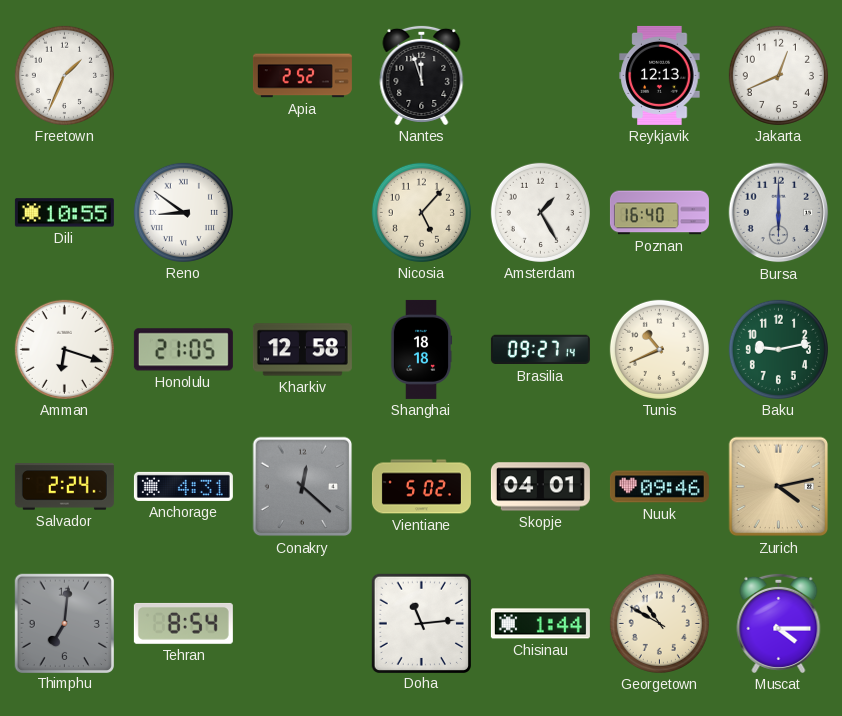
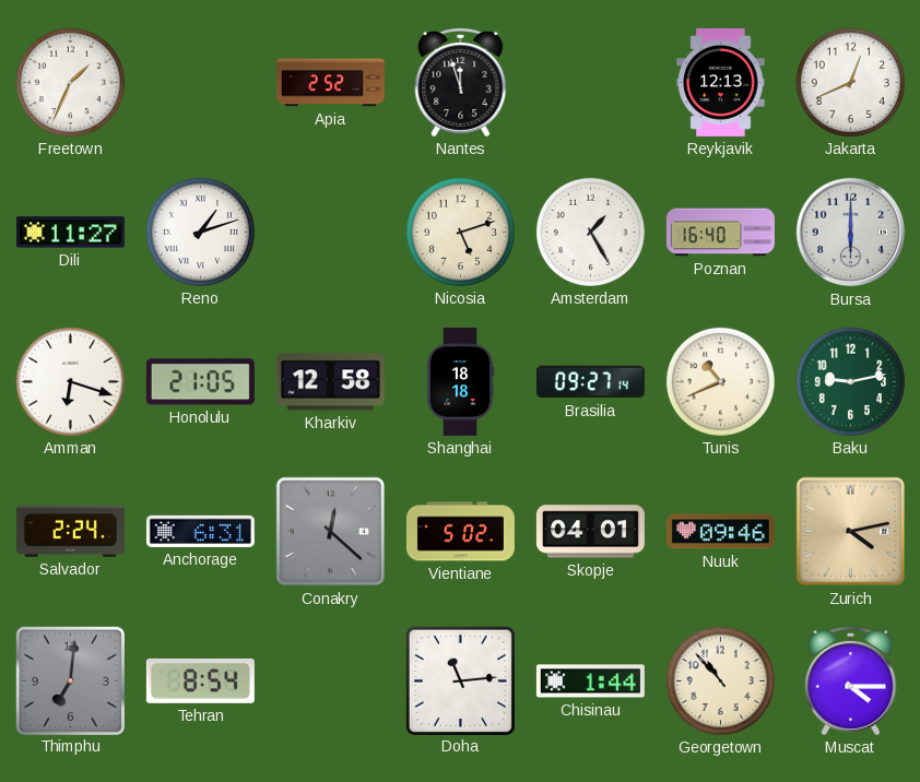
Dili: 10:55 -> 11:27
Reno: 8:51 -> 1:12
Nicosia: 5:07 -> 5:12
Anchorage: 4:31 -> 6:31
Georgetown: 10:50 -> 10:53
